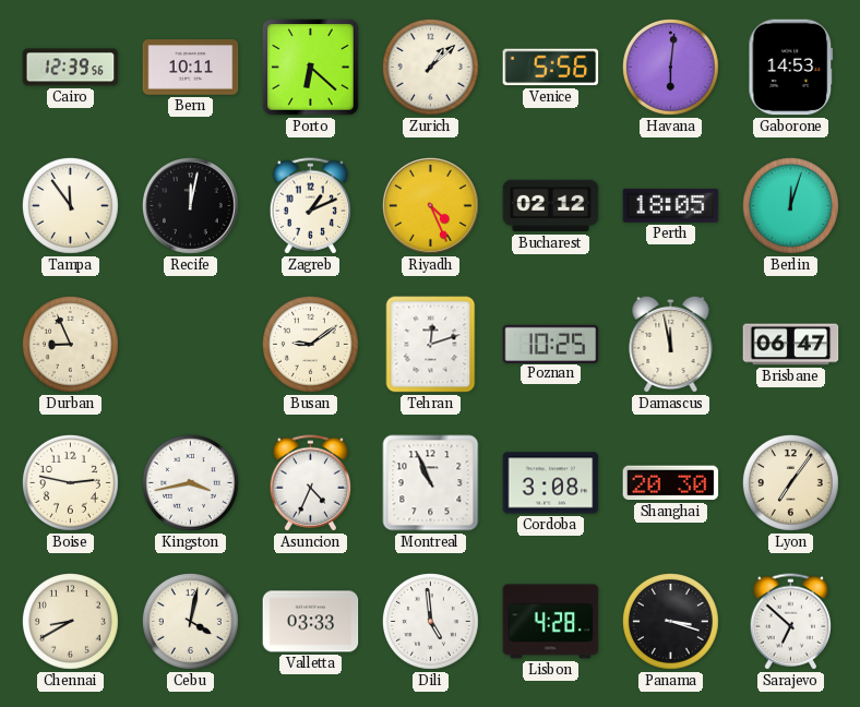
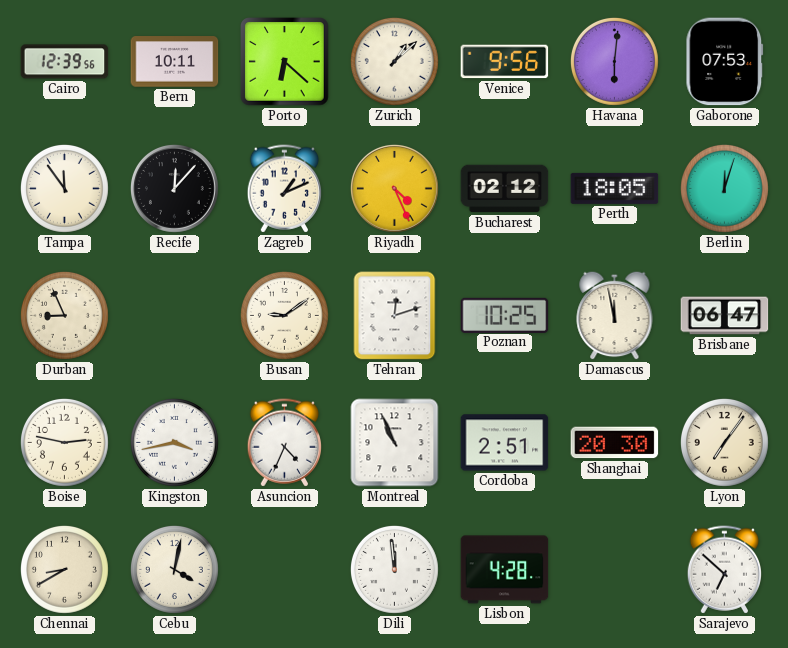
Venice: 5:56 -> 9:56
Gaborone: 14:53 -> 07:53
Recife: 12:02 -> 12:07
Cordoba: 3:08 -> 2:51
Valletta: 03:33 -> none
Dili: 4:59 -> 11:59
Panama: 3:18 -> none
